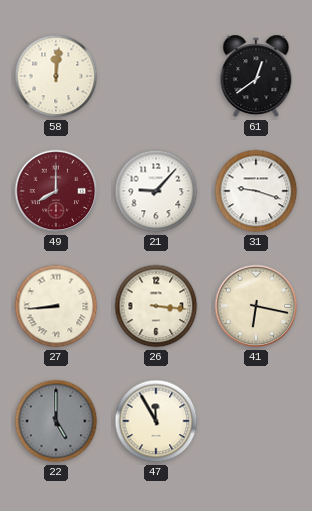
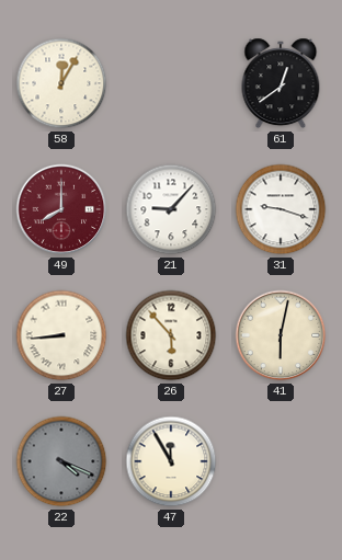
58: 12:01 -> 12:05
26: 3:16 -> 5:53
41: 6:17 -> 6:02
22: 5:00 -> 4:19
